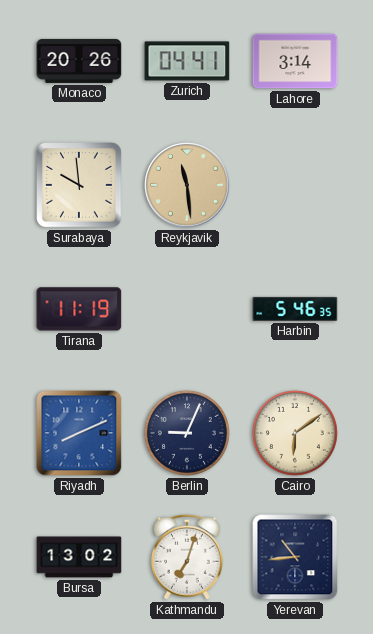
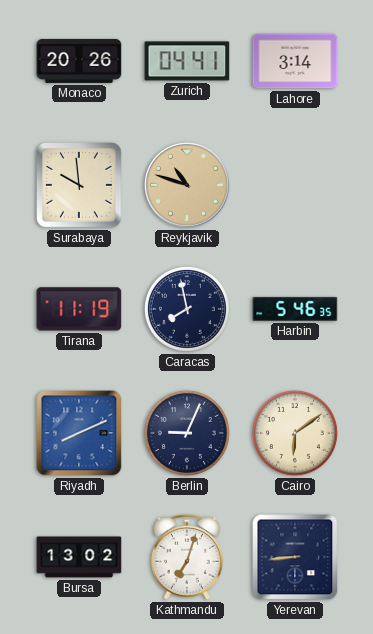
Reykjavik: 11:29 -> 10:48
Caracas: none -> 7:58
Yerevan: 10:44 -> 8:44
